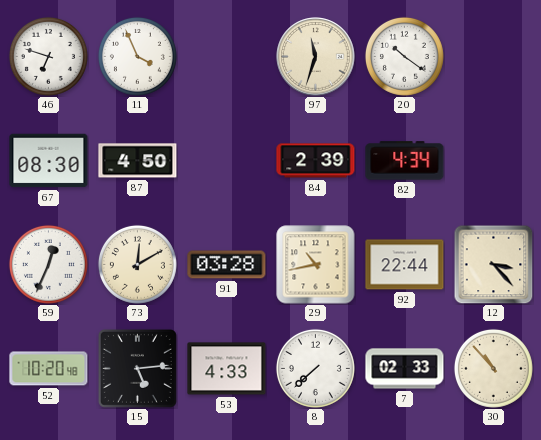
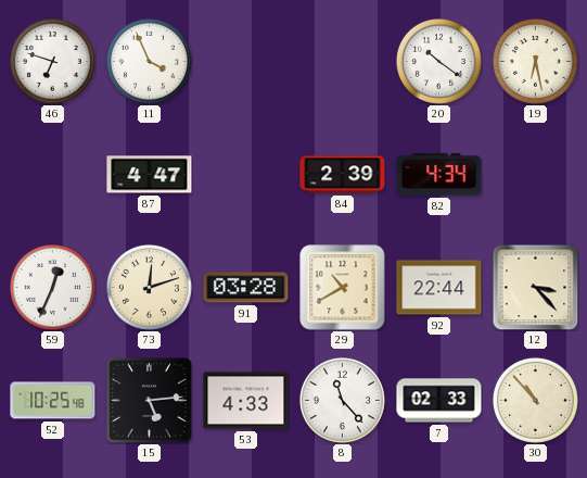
97: 11:33 -> none
19: none -> 6:28
67: 08:30 -> none
87: 4:50 -> 4:47
73: 12:10 -> 12:12
29: 10:43 -> 10:40
52: 10:20 -> 10:25
8: 7:38 -> 11:23
